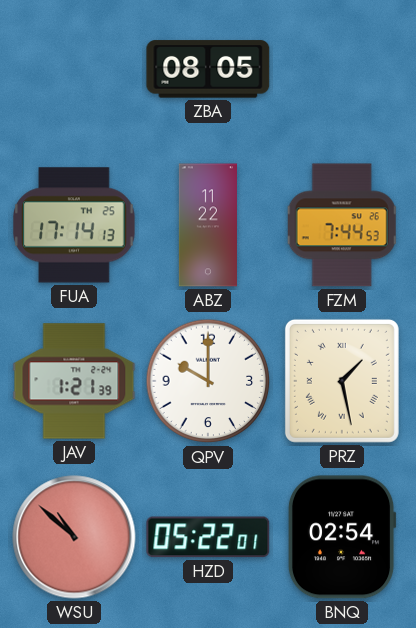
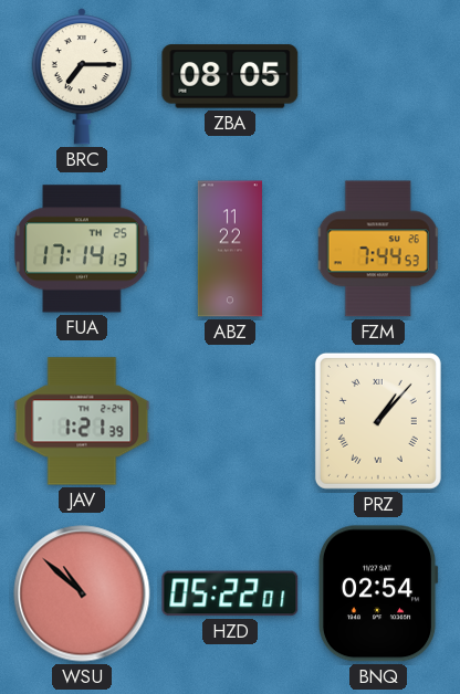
BRC: none -> 7:15
QPV: 10:00 -> none
PRZ: 1:28 -> 1:07
